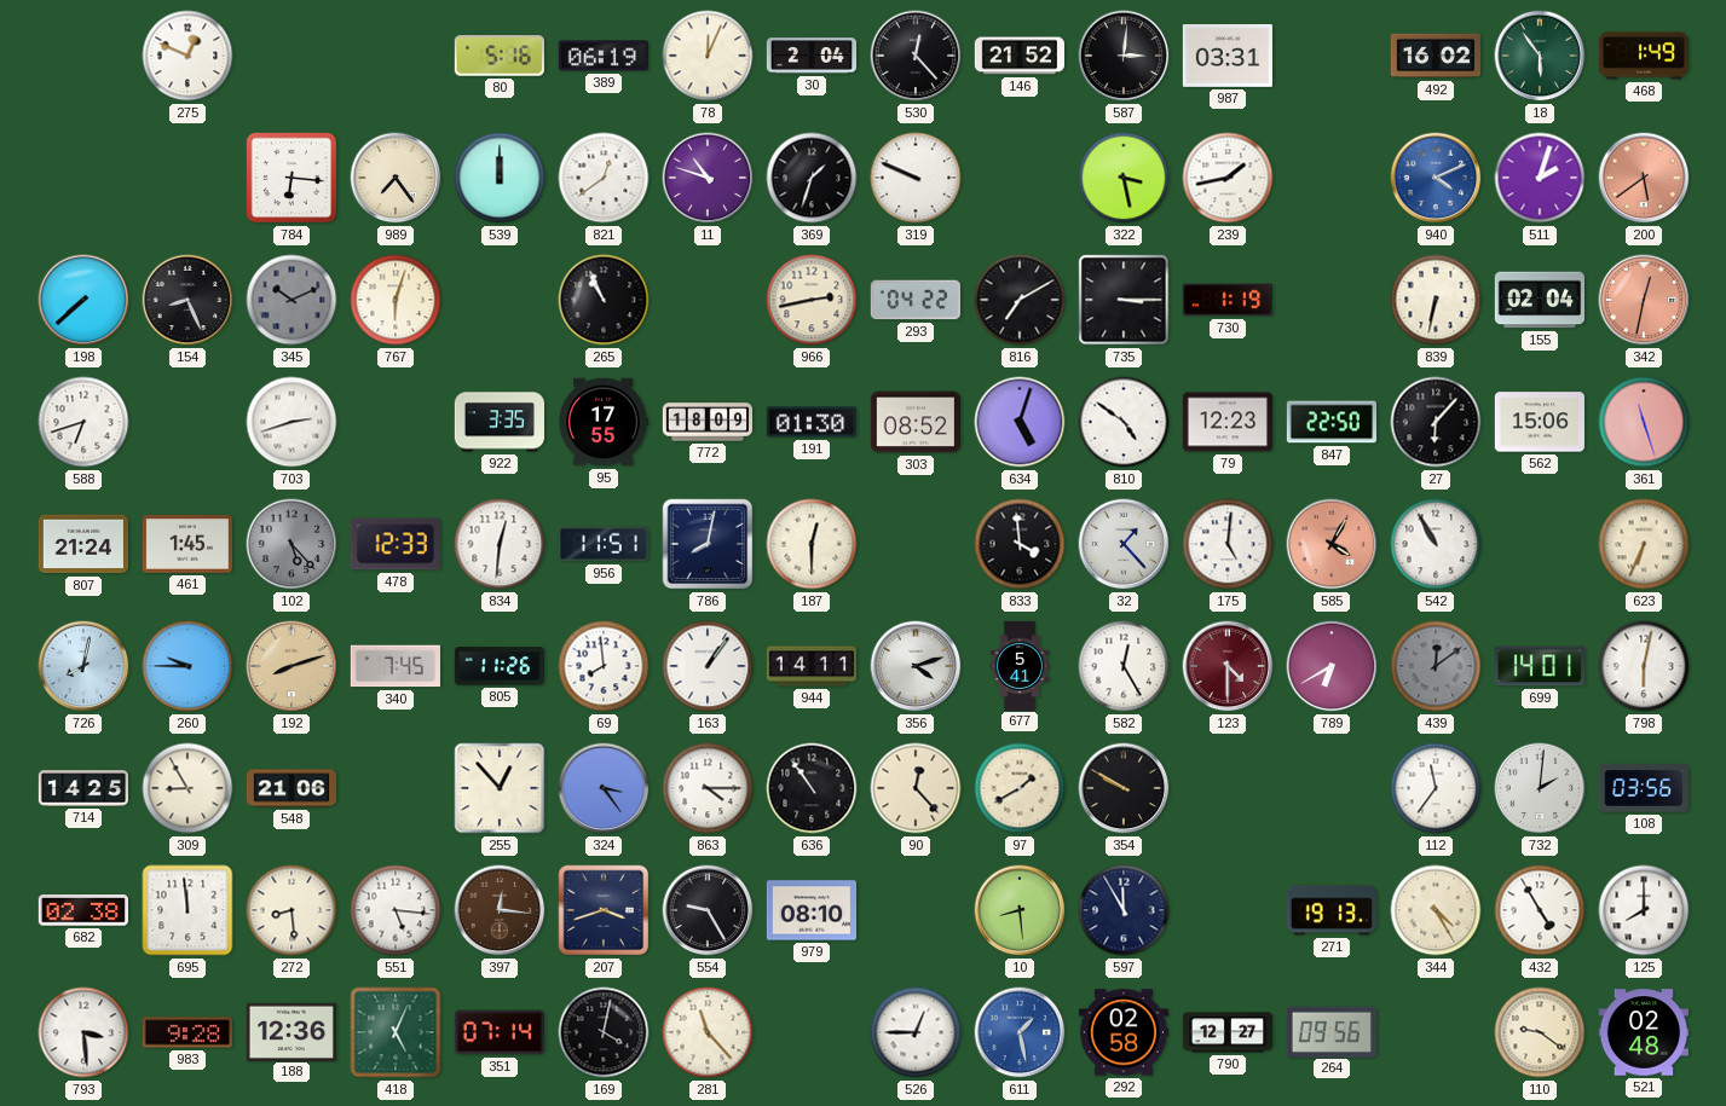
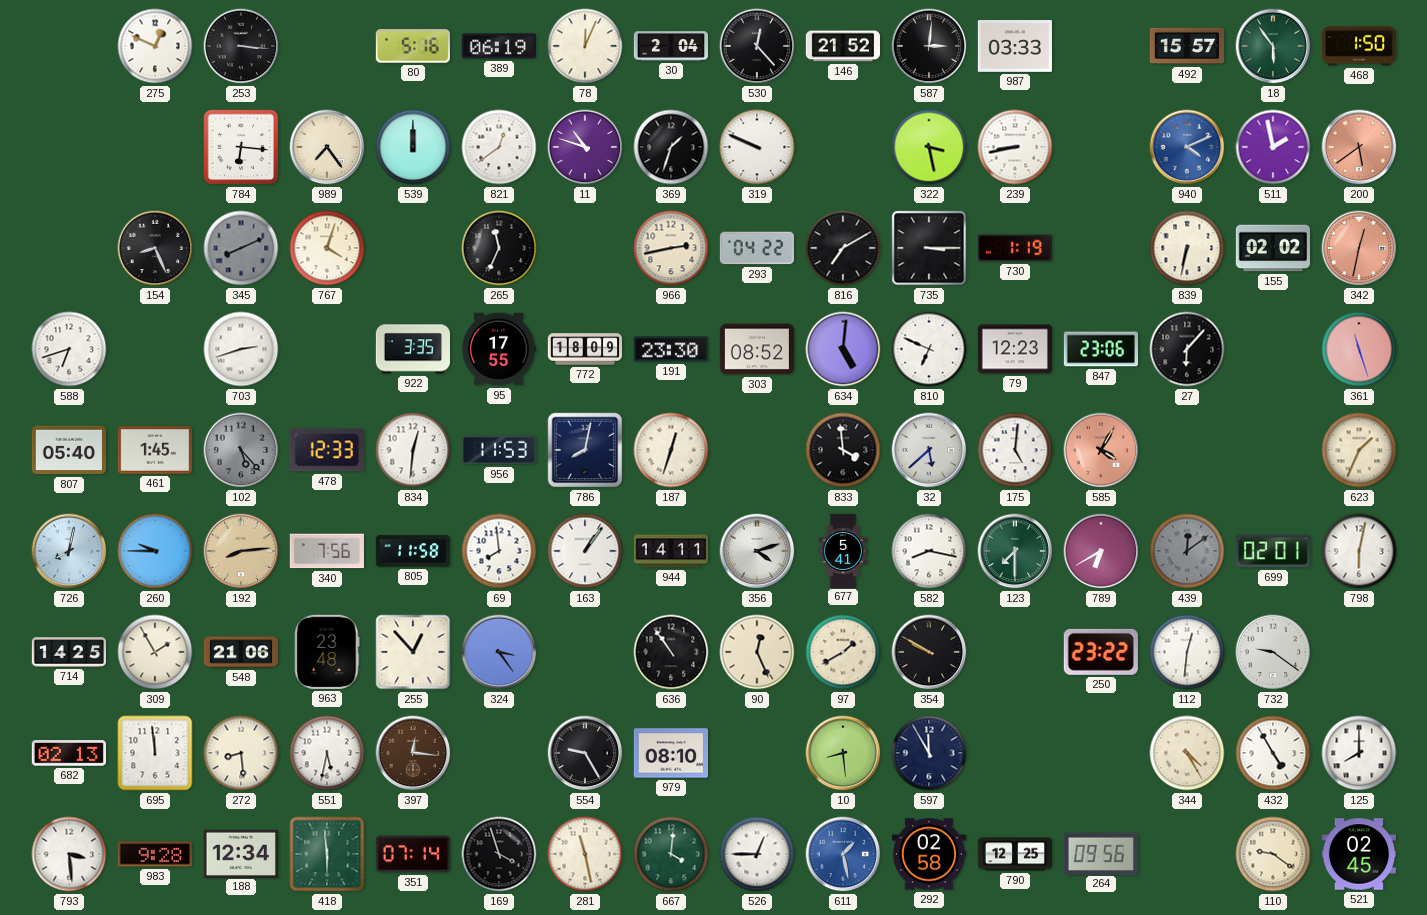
253: none -> 3:16
987: 03:31 -> 03:33
492: 16:02 -> 15:57
468: 1:49 -> 1:50
239: 1:43 -> 8:43
511: 2:03 -> 1:58
198: 7:38 -> none
345: 10:11 -> 8:11
767: 6:03 -> 4:03
265: 10:56 -> 11:34
155: 02:04 -> 02:02
191: 01:30 -> 23:30
634: 5:03 -> 5:01
810: 4:51 -> 6:49
847: 22:50 -> 23:06
562: 15:06 -> none
807: 21:24 -> 05:40
956: 11:51 -> 11:53
187: 12:30 -> 12:33
32: 1:23 -> 5:38
542: 10:55 -> none
623: 6:34 -> 1:34
192: 8:12 -> 8:14
340: 7:45 -> 7:56
805: 11:26 -> 11:58
582: 12:25 -> 8:17
123: 4:30 -> 7:30
123 dial: burgundy -> green
699: 14:01 -> 02:01
309: 8:55 -> 1:55
963: none -> 23:48
863: 4:15 -> none
90: 12:23 -> 12:26
250: none -> 23:22
112: 11:36 -> 12:31
732: 2:01 -> 9:21
108: 03:56 -> none
682: 02:38 -> 02:13
551: 5:16 -> 5:32
207: 3:42 -> none
271: 19:13 -> none
188: 12:36 -> 12:34
418: 5:04 -> 5:59
169: 4:02 -> 3:57
281: 11:23 -> 11:28
667: none -> 4:01
790: 12:27 -> 12:25
521: 02:48 -> 02:45
